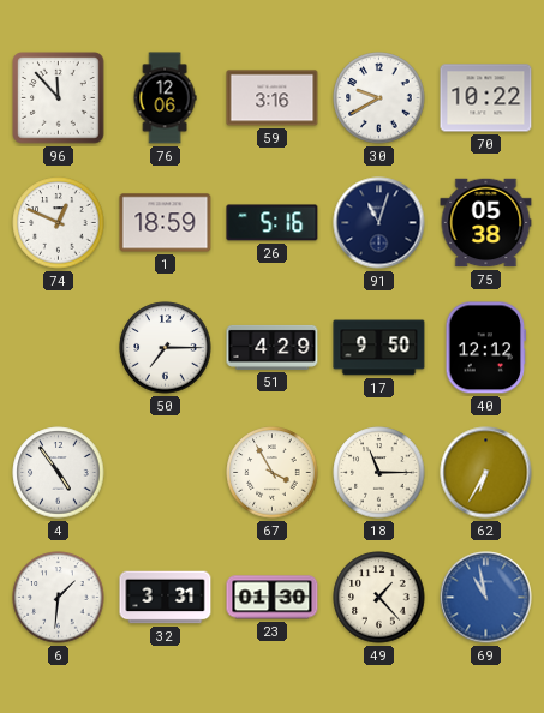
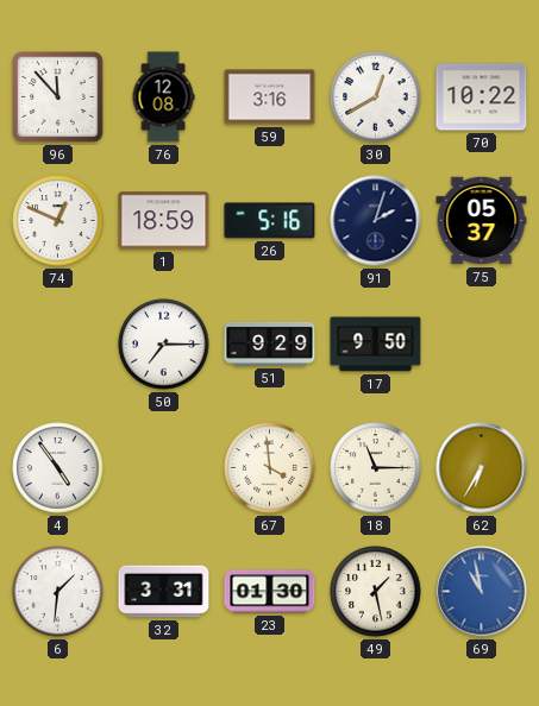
76: 12:06 -> 12:08
30: 9:40 -> 12:40
91: 11:03 -> 2:03
75: 05:38 -> 05:37
51: 4:29 -> 9:29
40: 12:12 -> none
67: 3:55 -> 3:59
49: 1:23 -> 1:28
